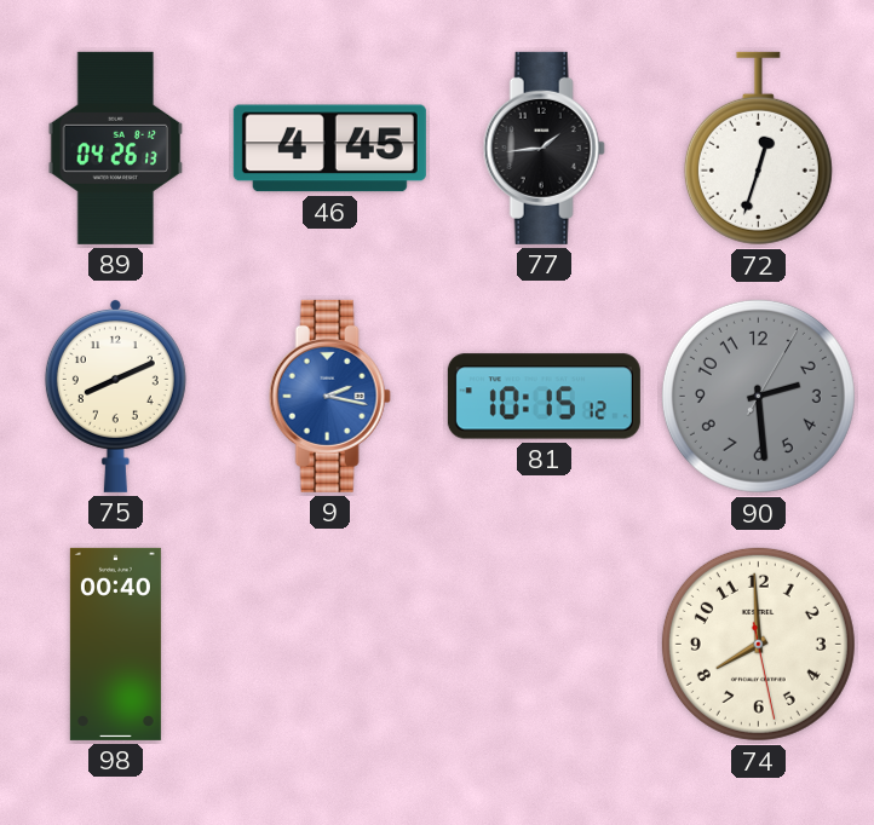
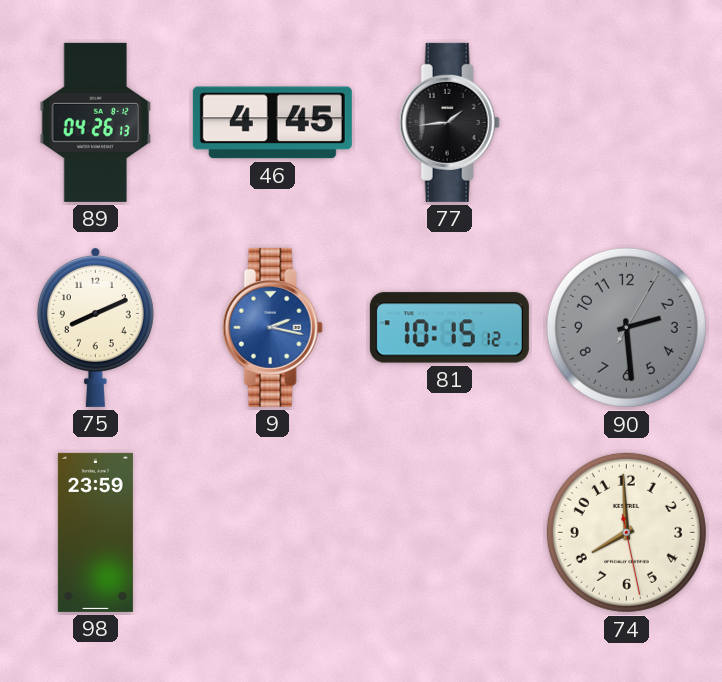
72: 12:33 -> none
98: 00:40 -> 23:59
